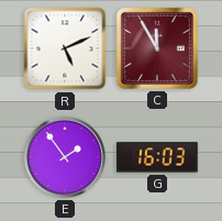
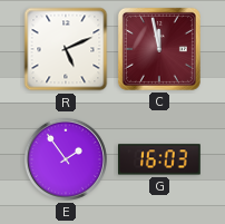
C: 11:55 -> 11:58
